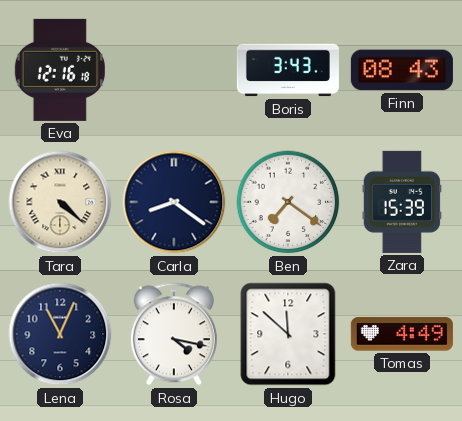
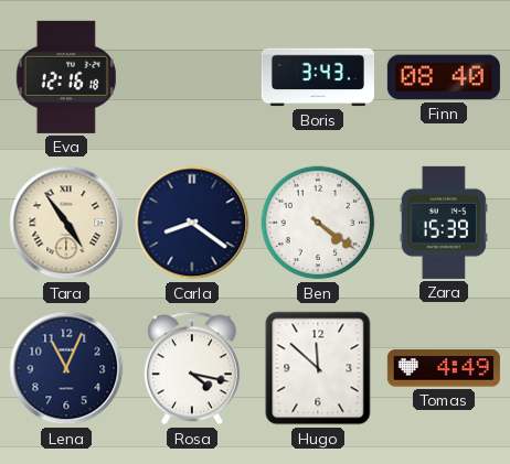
Finn: 08:43 -> 08:40
Tara: 4:22 -> 4:54
Ben: 7:21 -> 4:21
